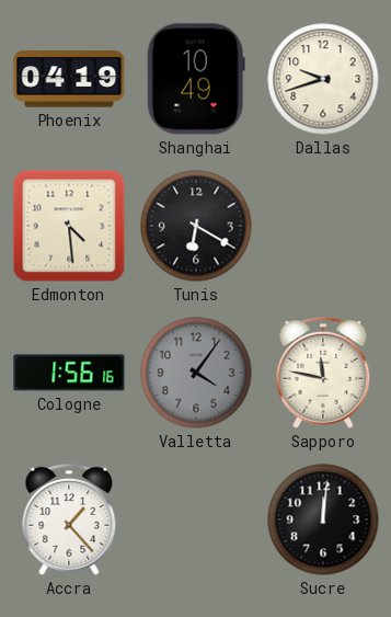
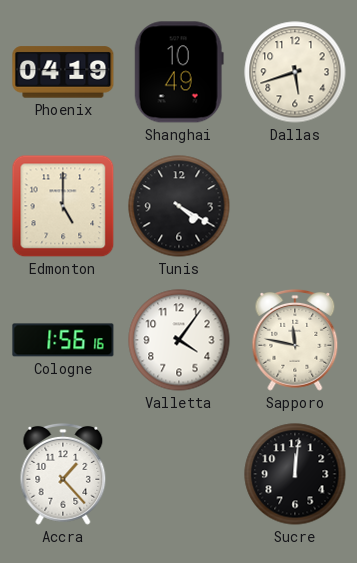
Dallas: 9:42 -> 5:42
Edmonton: 4:29 -> 5:00
Tunis: 6:20 -> 4:20
Valletta dial: grey -> white
